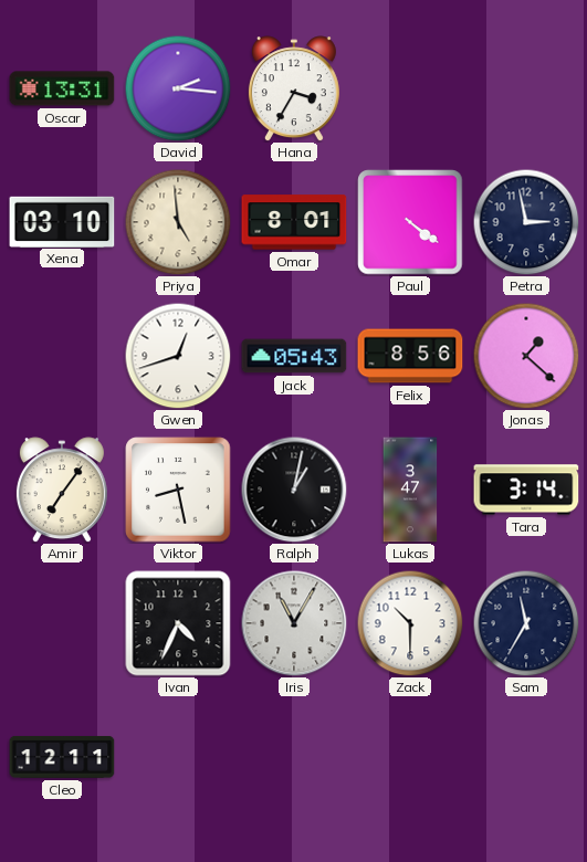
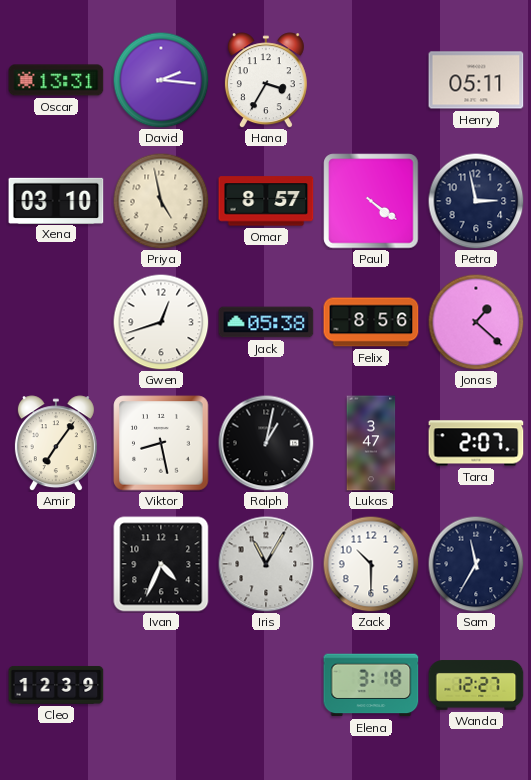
Henry: none -> 05:11
Priya: 4:59 -> 4:58
Omar: 8:01 -> 8:57
Jack: 05:43 -> 05:38
Tara: 3:14 -> 2:07
Cleo: 12:11 -> 12:39
Elena: none -> 3:18
Wanda: none -> 12:27
